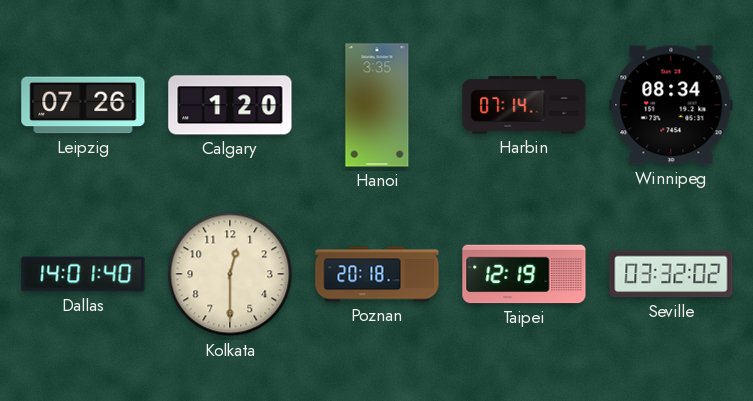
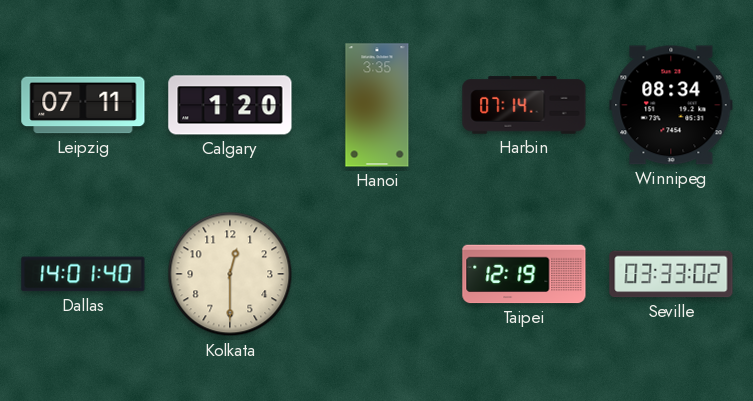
Leipzig: 07:26 -> 07:11
Poznan: 20:18 -> none
Seville: 03:32 -> 03:33
